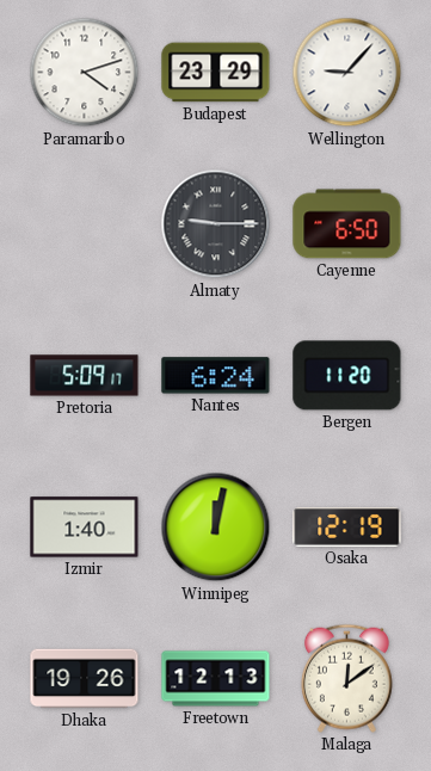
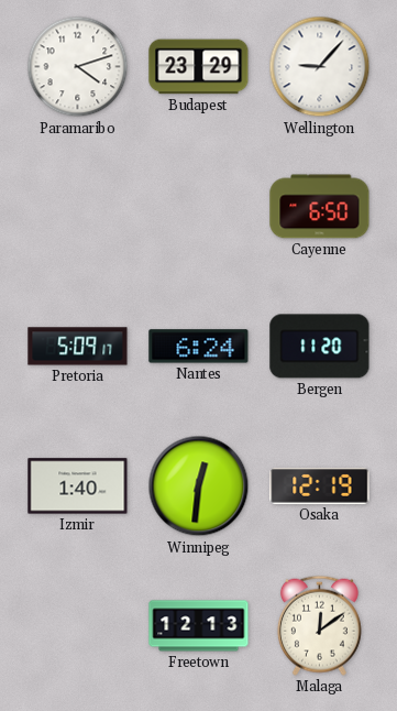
Almaty: 9:15 -> none
Winnipeg: 12:02 -> 12:31
Dhaka: 19:26 -> none
